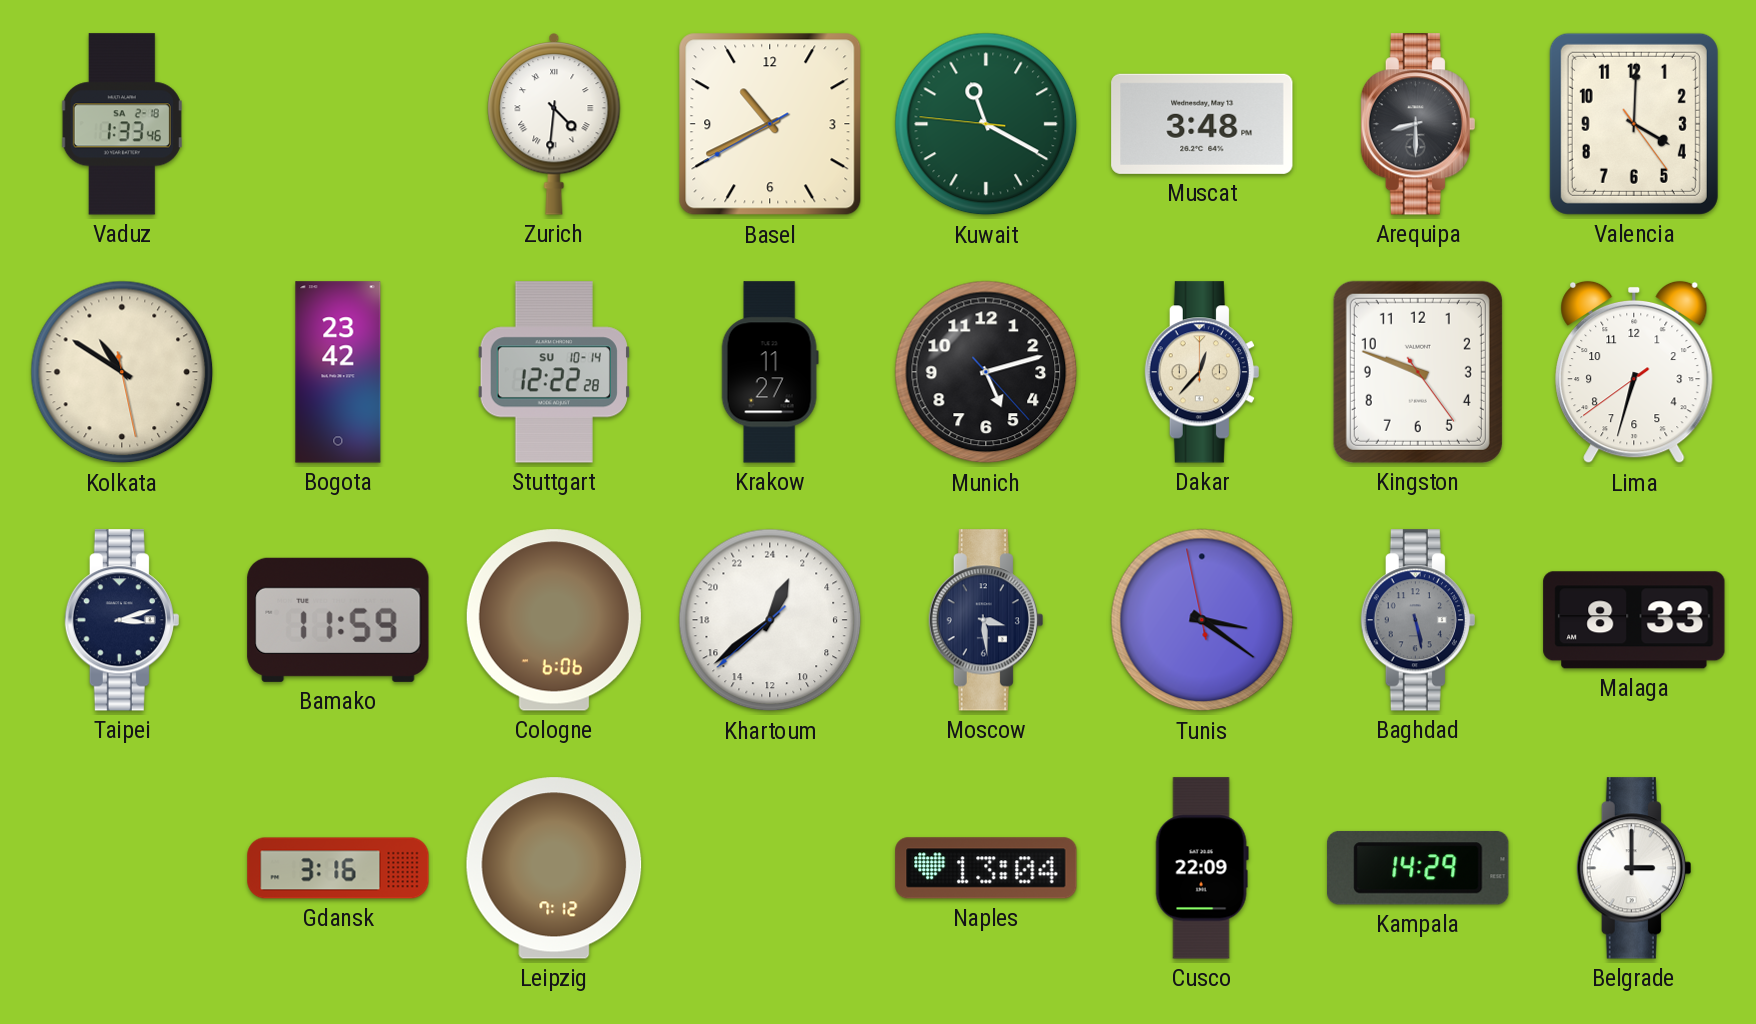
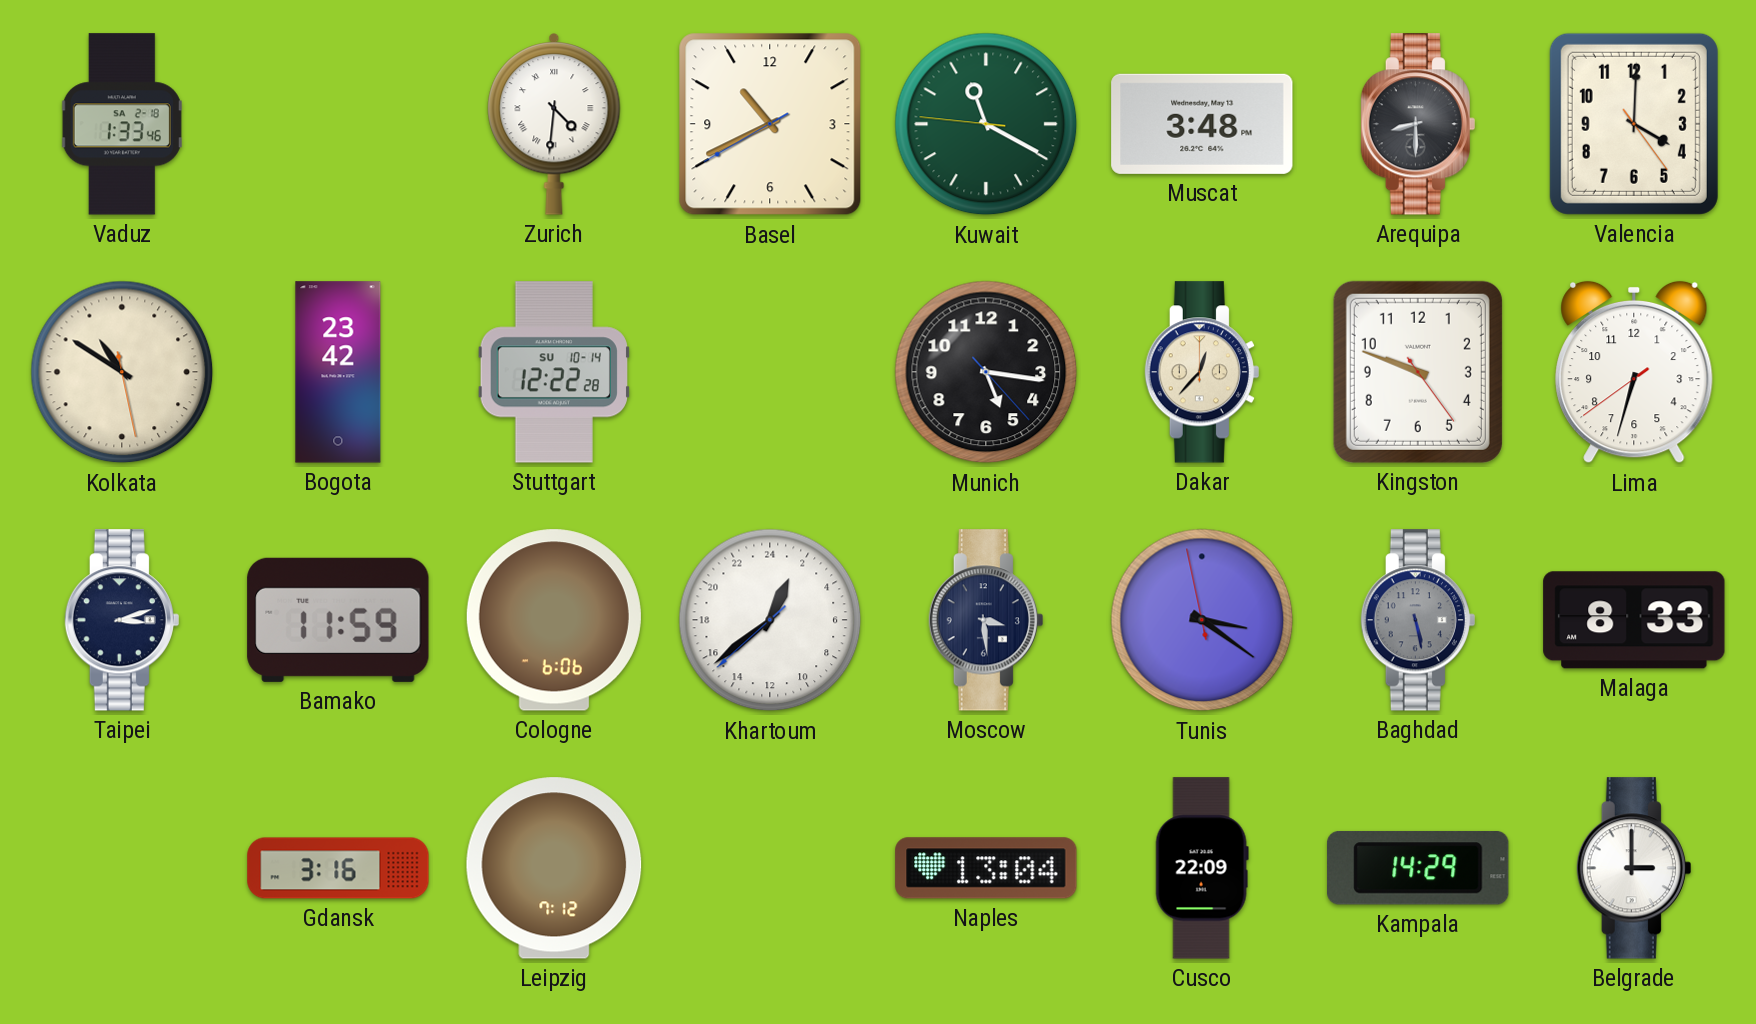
Krakow: 11:27 -> none
Munich: 5:12 -> 5:16
